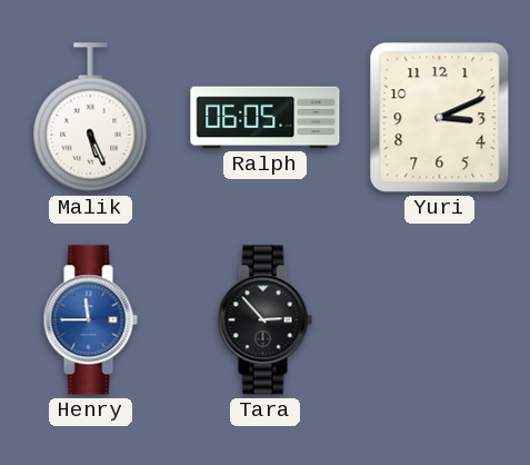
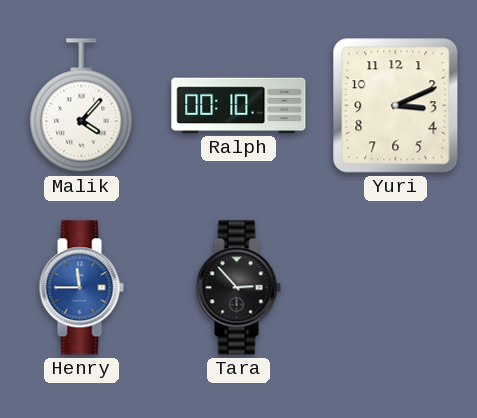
Malik: 5:26 -> 4:07
Ralph: 06:05 -> 00:10
